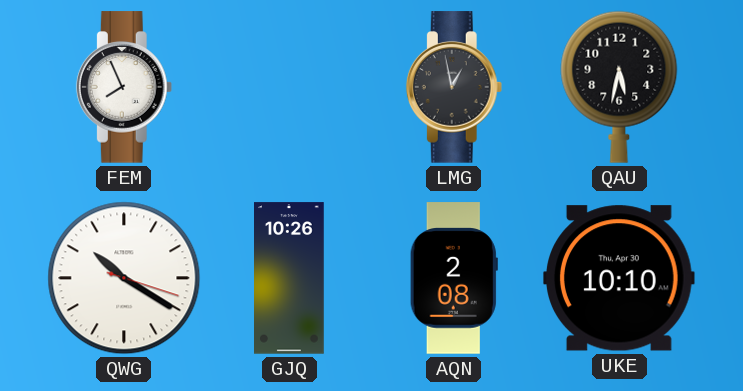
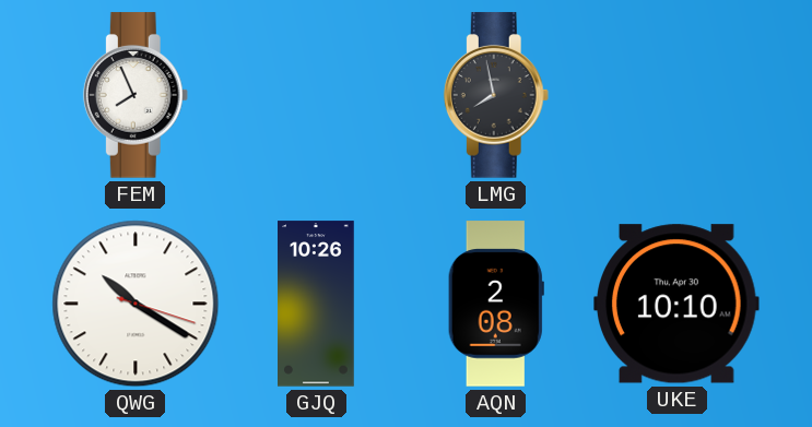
LMG: 12:58 -> 7:58
QAU: 5:32 -> none
